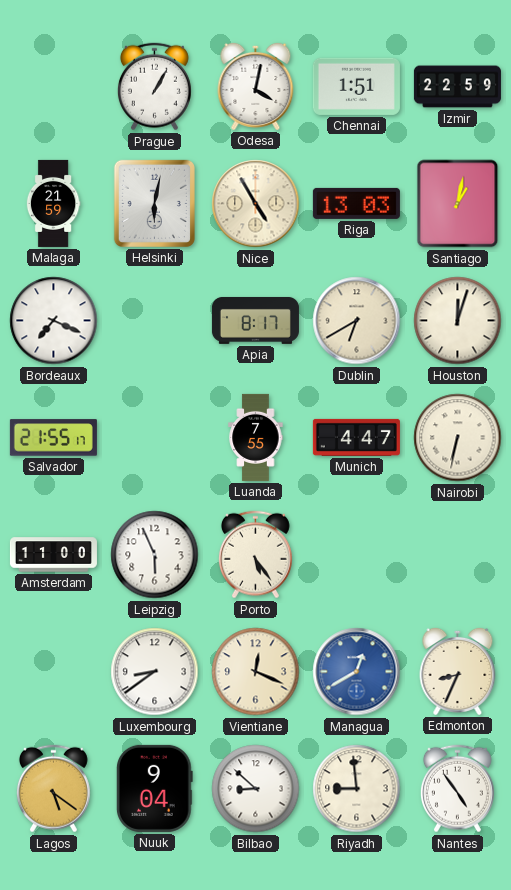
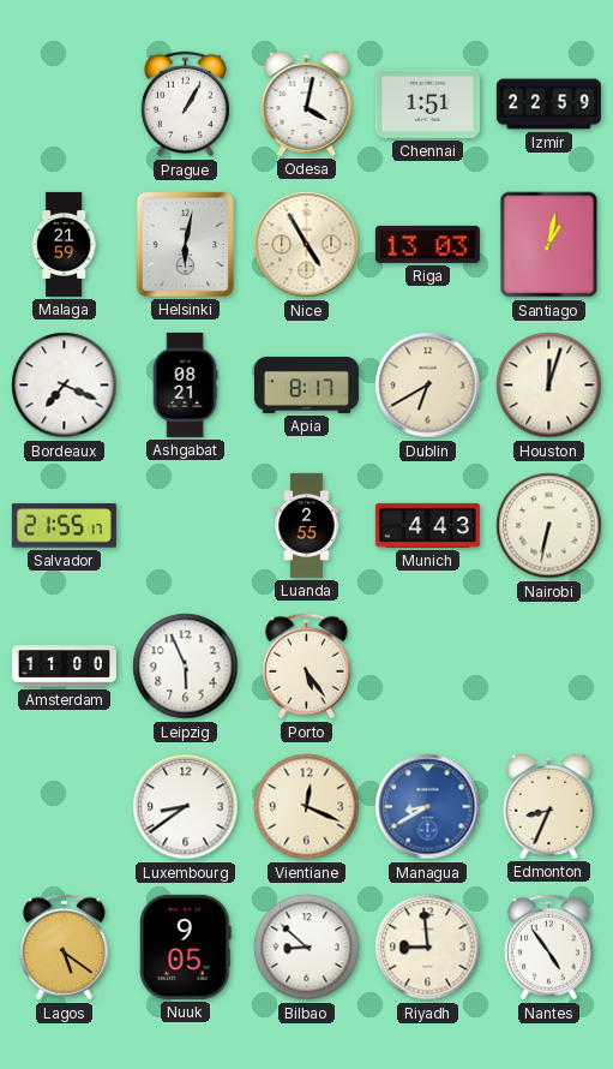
Ashgabat: none -> 08:21
Luanda: 7:55 -> 2:55
Munich: 4:47 -> 4:43
Managua: 12:40 -> 8:40
Nuuk: 9:04 -> 9:05
